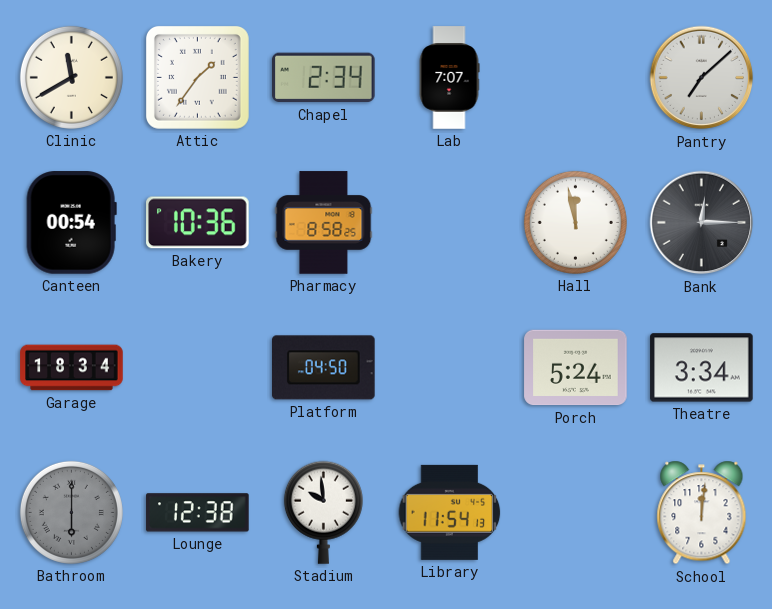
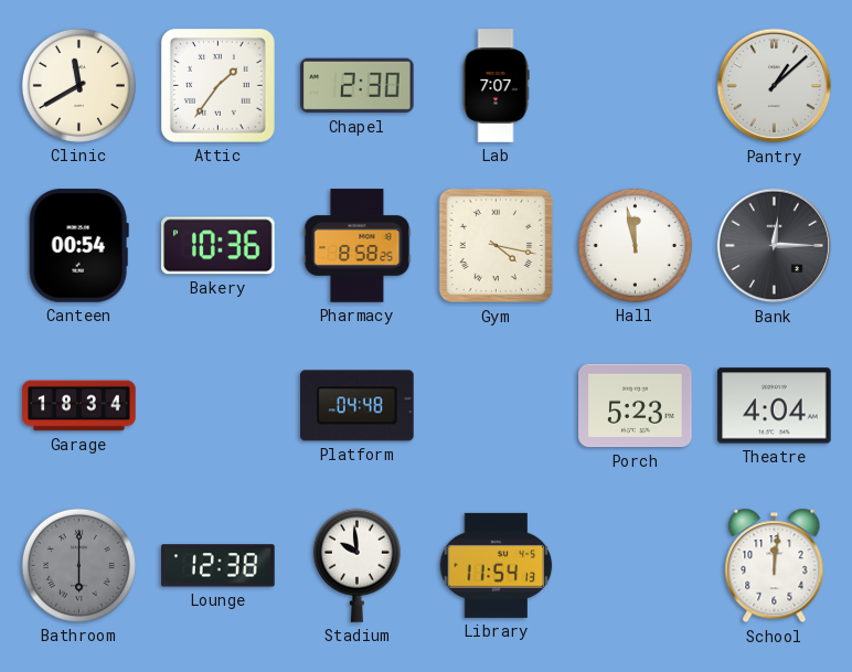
Chapel: 2:34 -> 2:30
Pantry: 7:08 -> 1:08
Gym: none -> 4:17
Platform: 04:50 -> 04:48
Porch: 5:24 -> 5:23
Theatre: 3:34 -> 4:04
